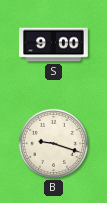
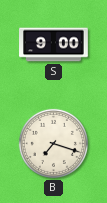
B: 9:18 -> 7:18
